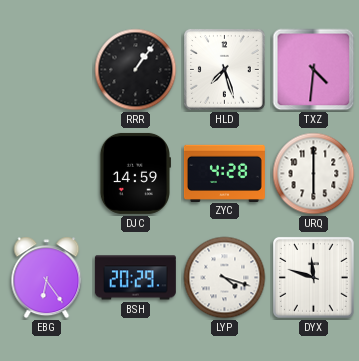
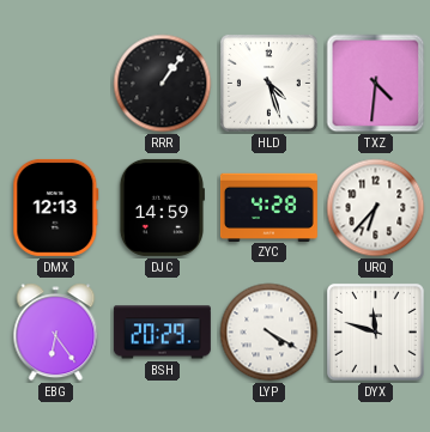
HLD: 7:27 -> 4:27
DMX: none -> 12:13
URQ: 6:00 -> 6:37
LYP: 4:18 -> 4:20
